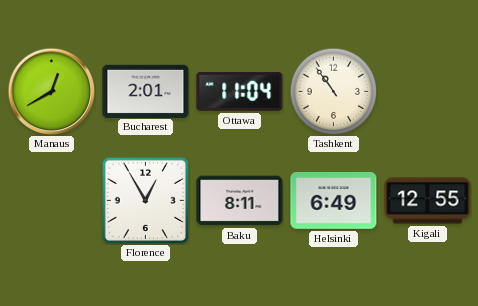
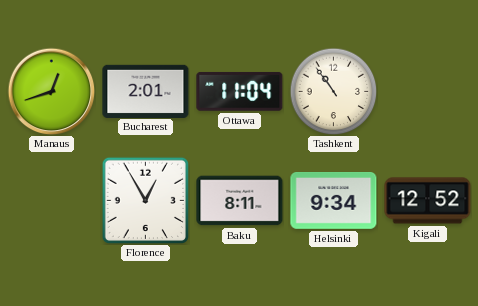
Manaus: 12:40 -> 12:42
Helsinki: 6:49 -> 9:34
Kigali: 12:55 -> 12:52
